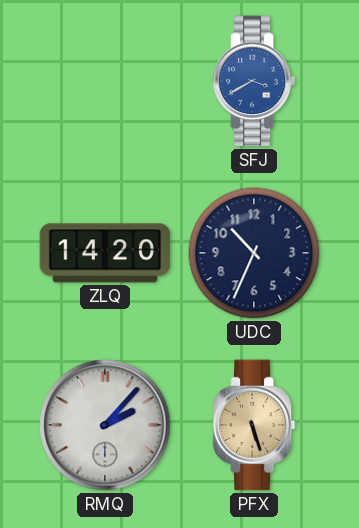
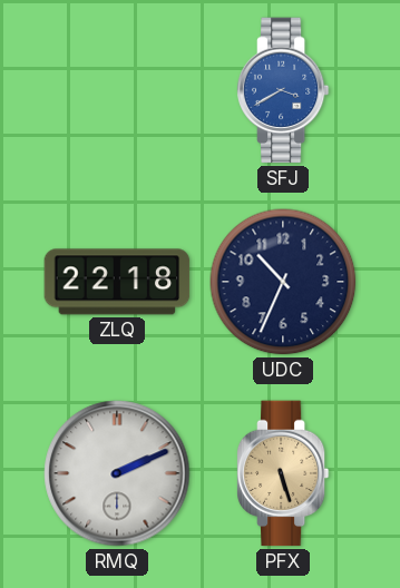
ZLQ: 14:20 -> 22:18
RMQ: 2:07 -> 2:11
